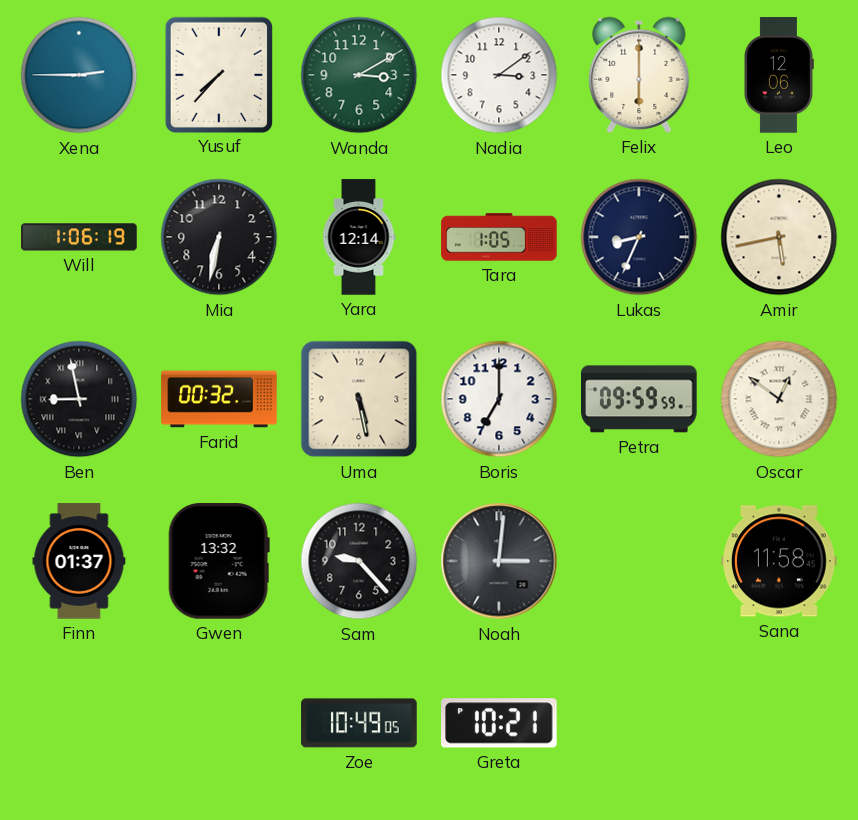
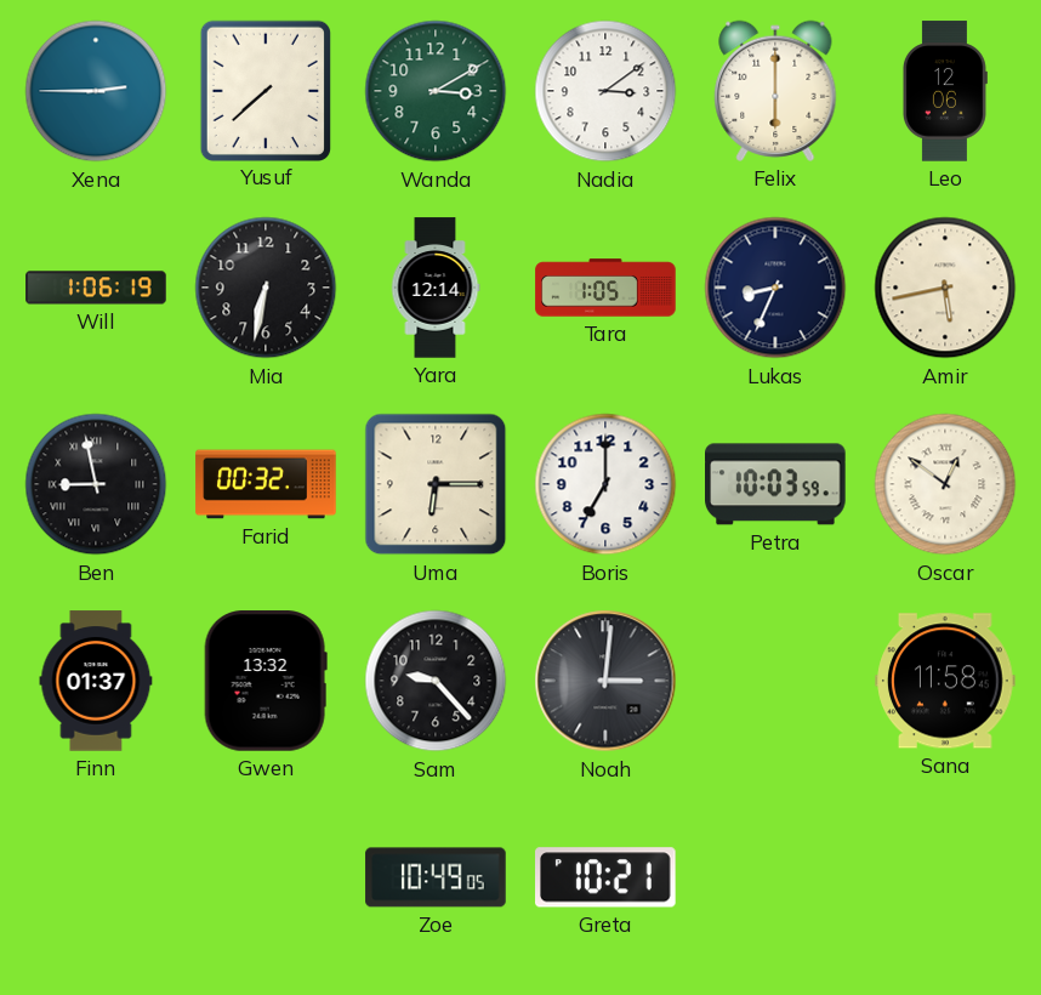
Yusuf: 7:37 -> 7:38
Uma: 5:28 -> 6:15
Petra: 09:59 -> 10:03
